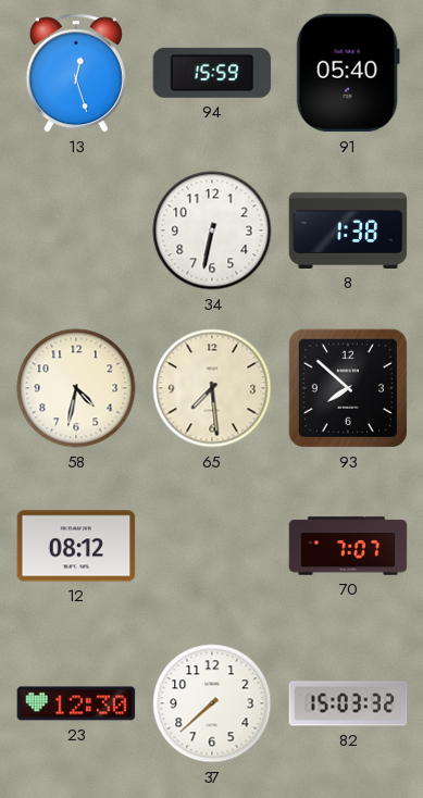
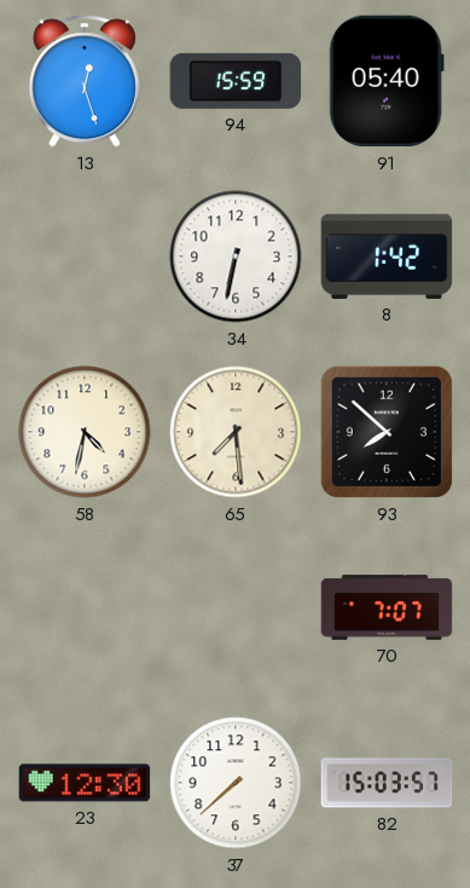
8: 1:38 -> 1:42
12: 08:12 -> none
82: 15:03:32 -> 15:03:57
